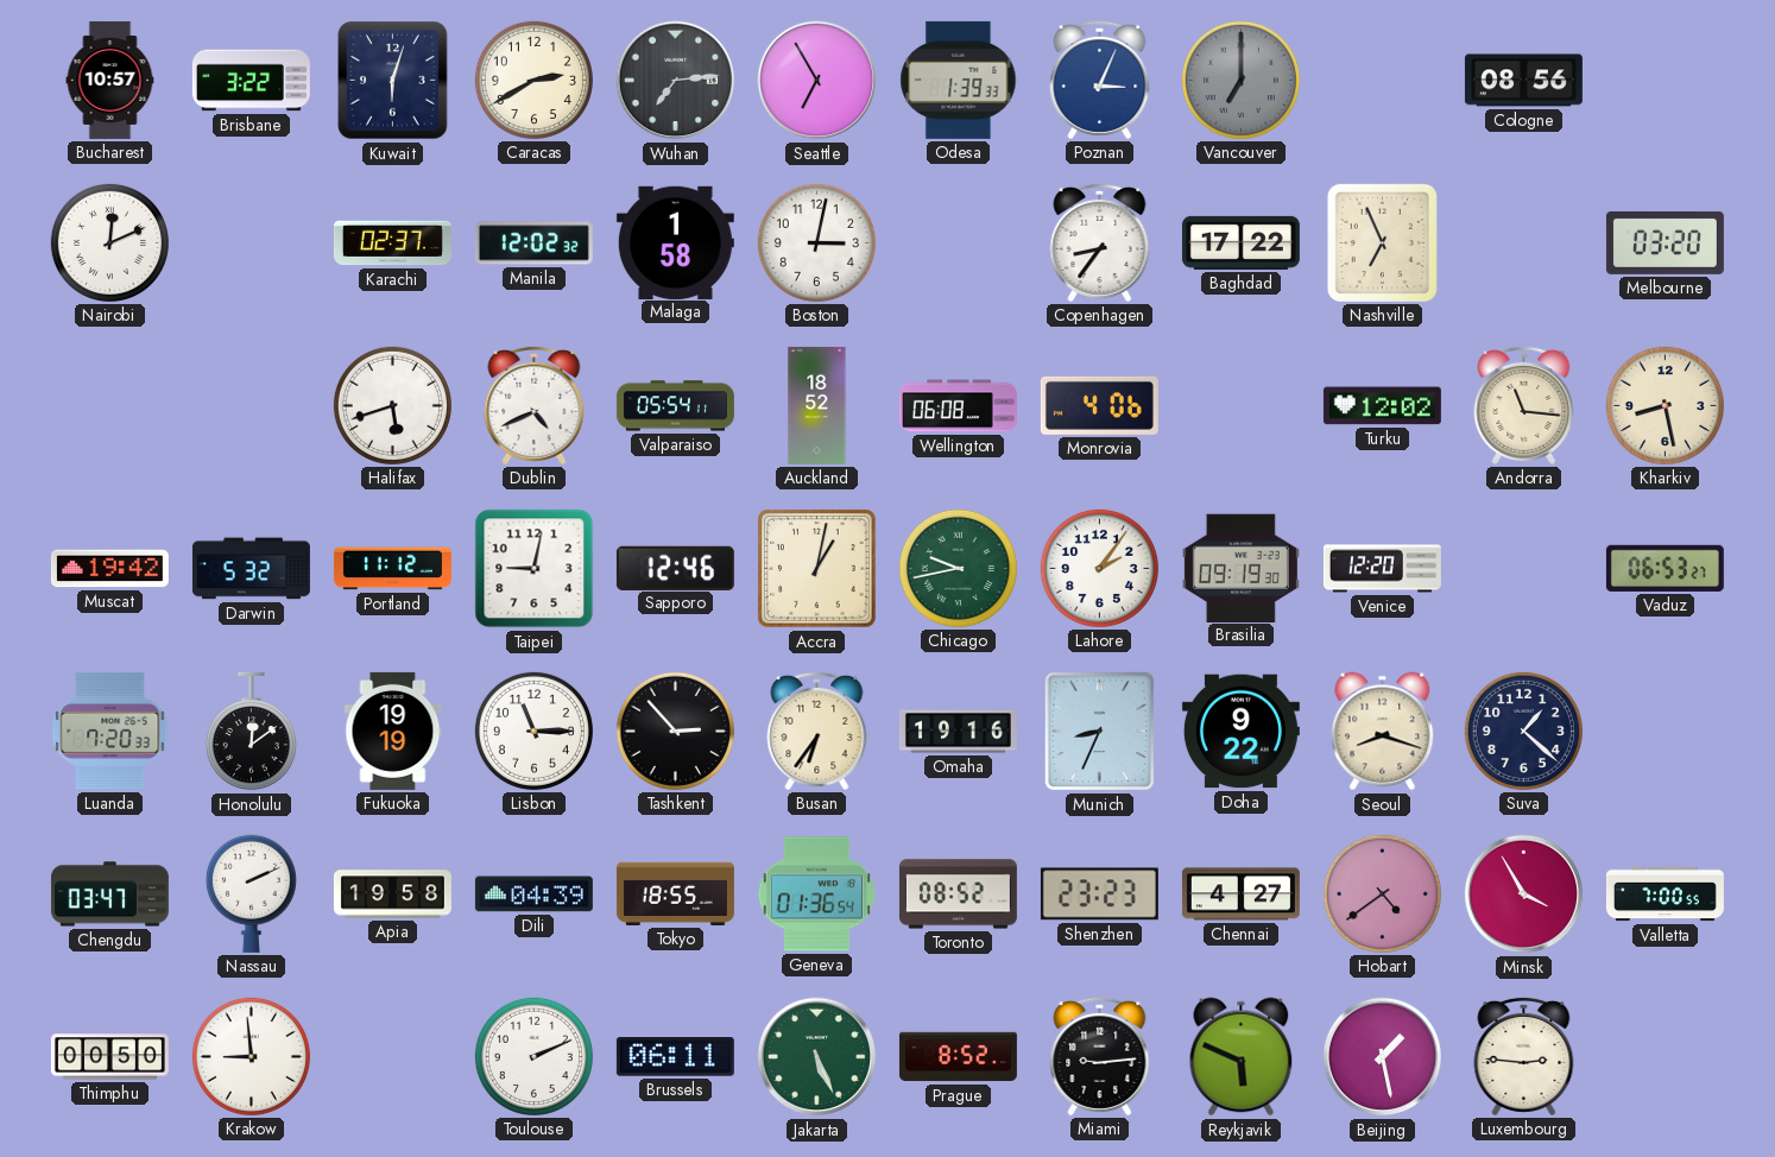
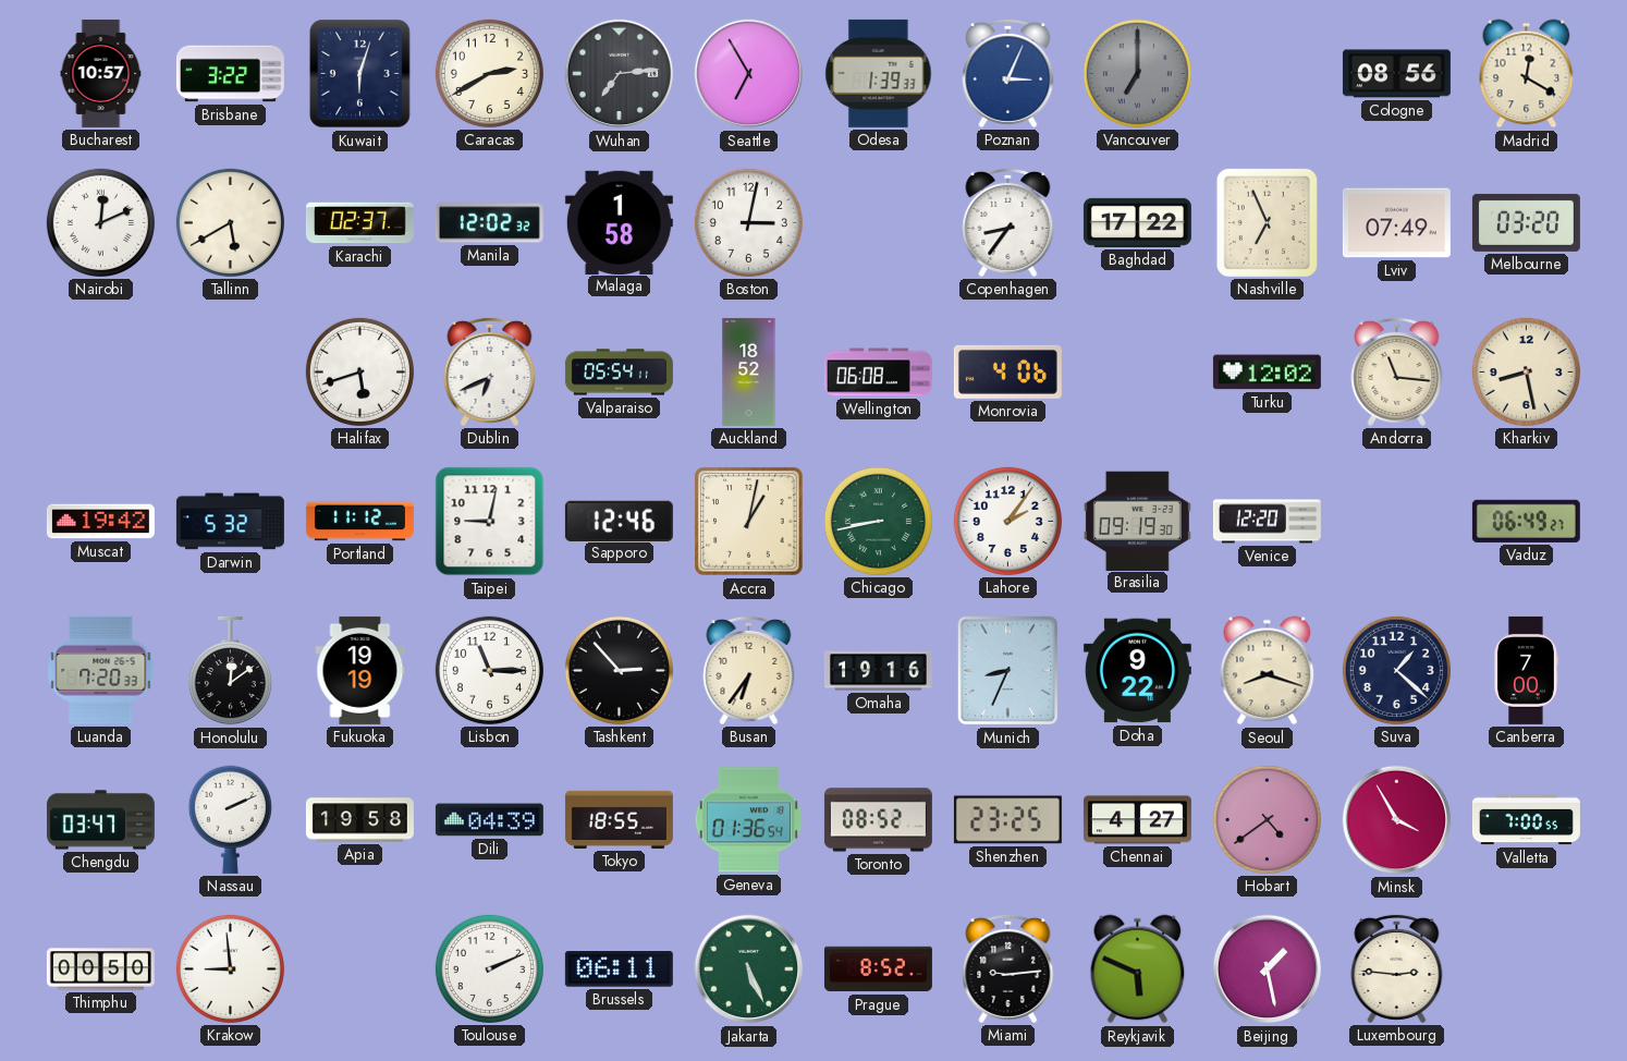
Madrid: none -> 12:20
Tallinn: none -> 5:40
Lviv: none -> 07:49
Dublin: 4:41 -> 6:41
Chicago: 9:43 -> 8:43
Vaduz: 06:53 -> 06:49
Canberra: none -> 7:00
Shenzhen: 23:23 -> 23:25
